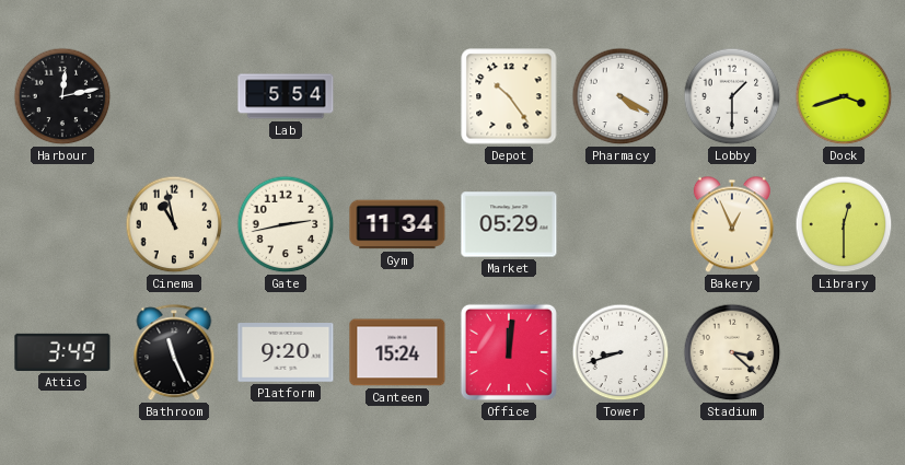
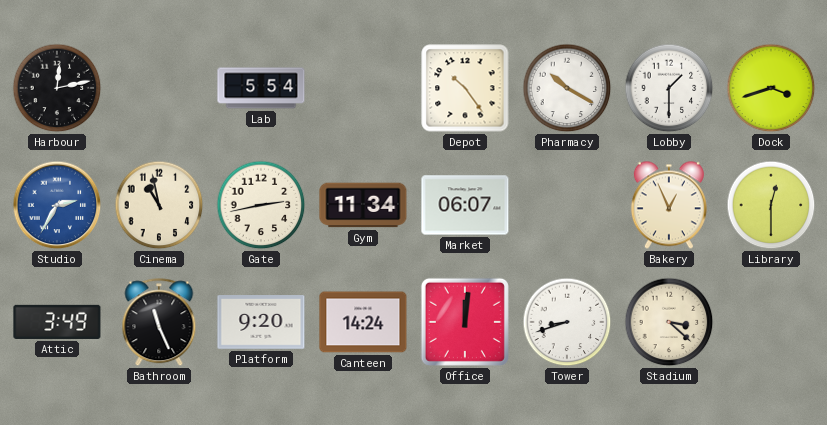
Pharmacy: 4:20 -> 10:20
Studio: none -> 2:35
Market: 05:29 -> 06:07
Canteen: 15:24 -> 14:24
